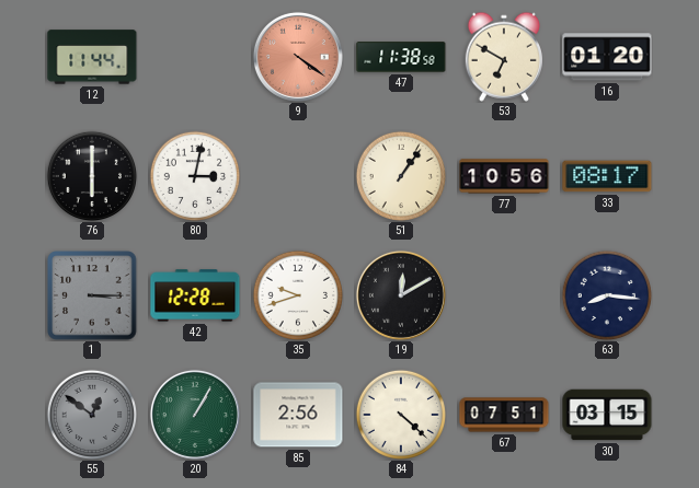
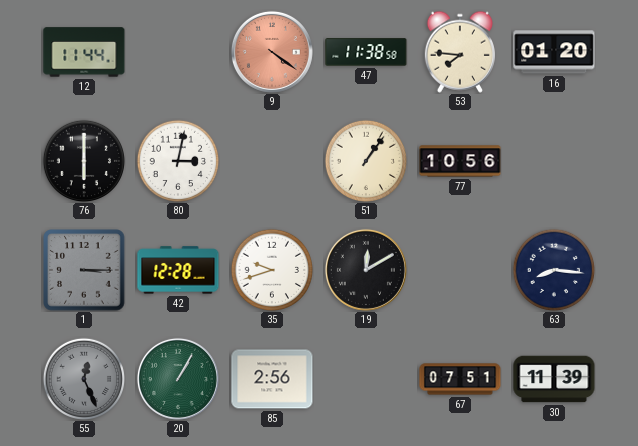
53: 6:50 -> 7:46
33: 08:17 -> none
55: 12:51 -> 12:26
84: 4:22 -> none
30: 03:15 -> 11:39
